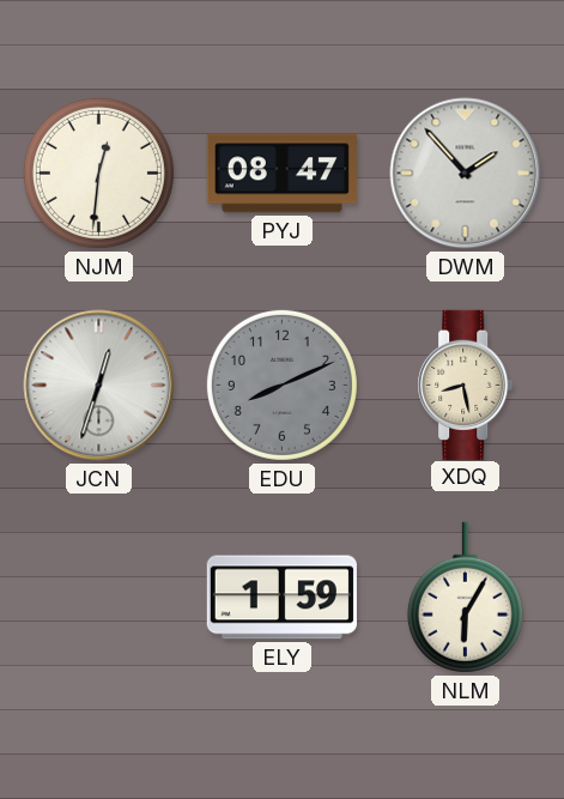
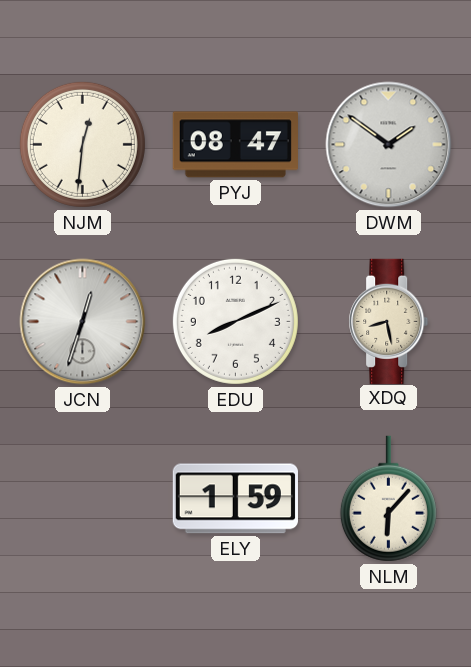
DWM: 1:53 -> 1:51
EDU dial: grey -> white
NLM: 6:05 -> 6:07
